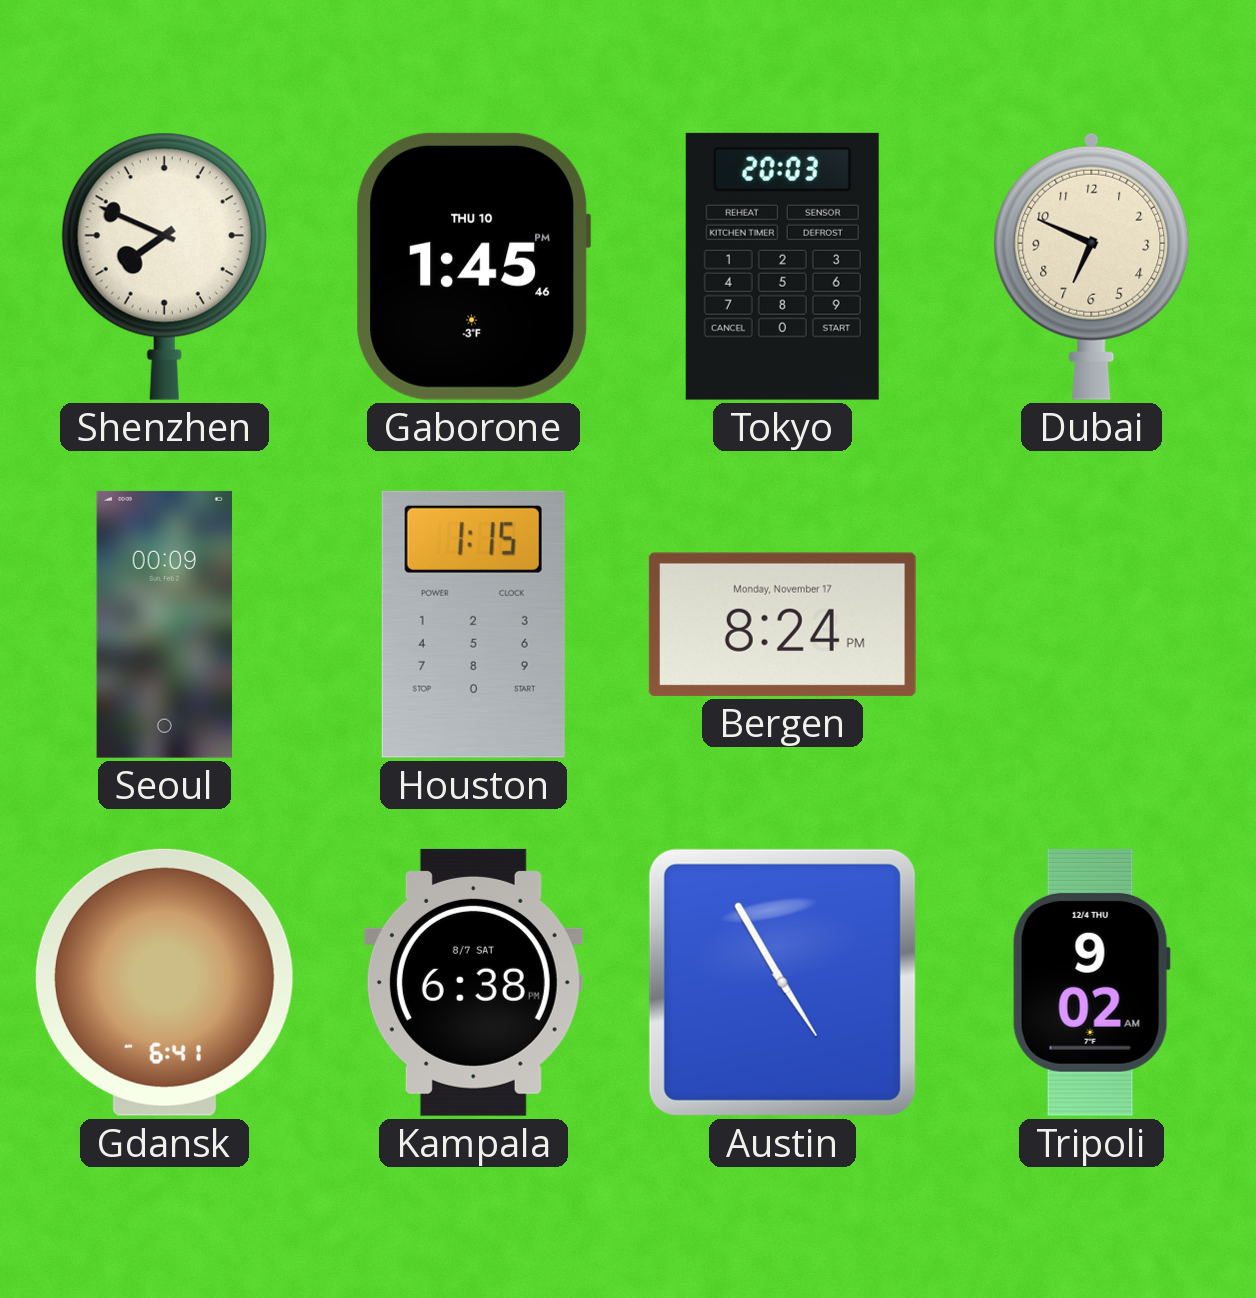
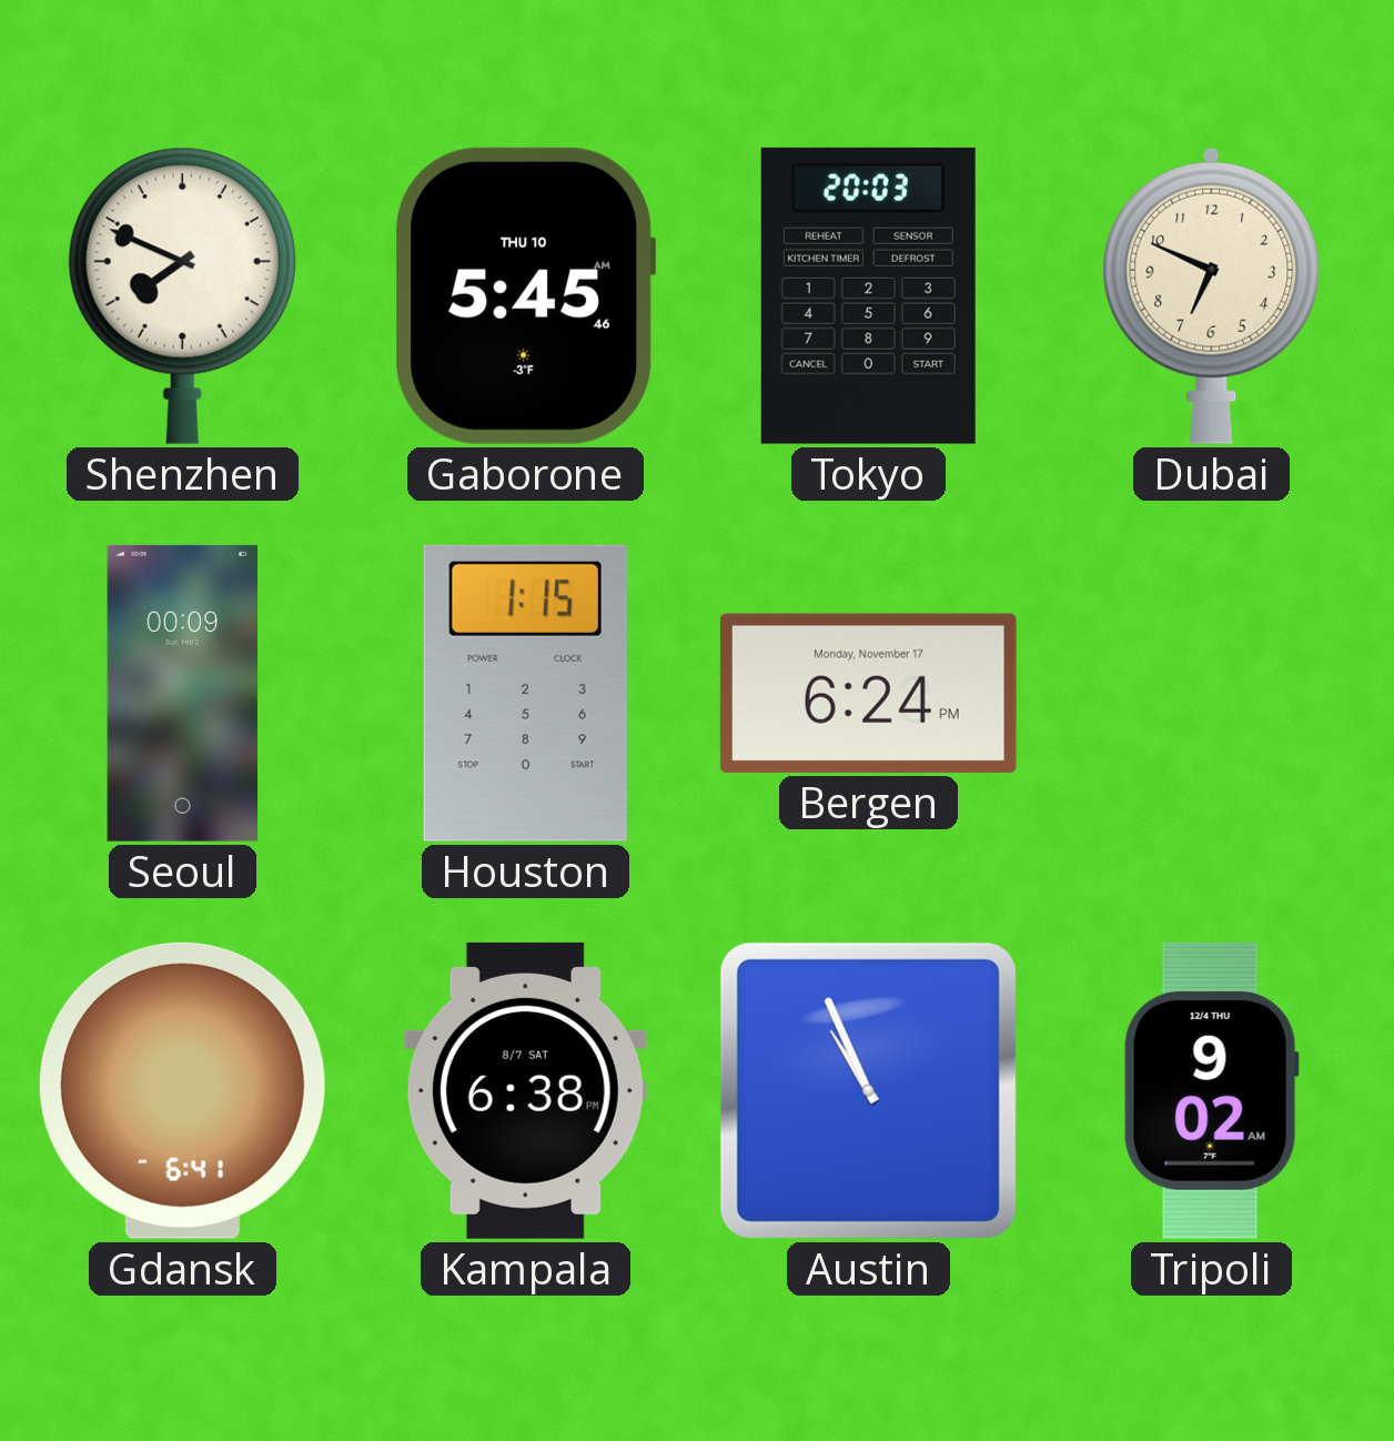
Gaborone: 1:45 -> 5:45
Bergen: 8:24 -> 6:24
Austin: 4:55 -> 10:56
